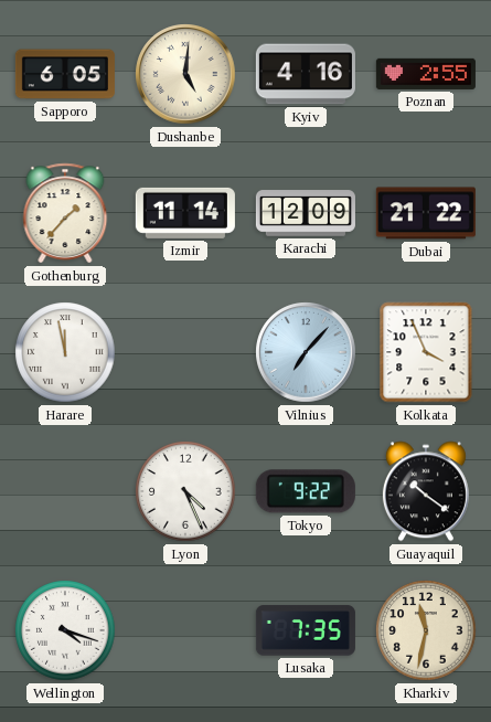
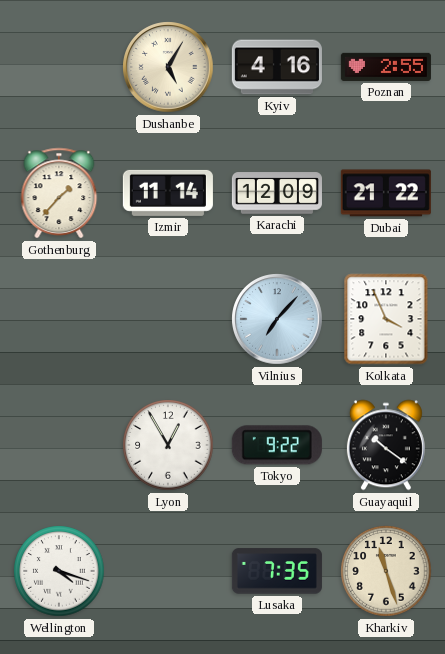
Sapporo: 6:05 -> none
Dushanbe: 5:01 -> 5:05
Harare: 11:58 -> none
Lyon: 4:26 -> 12:55
Kharkiv: 11:32 -> 11:27
